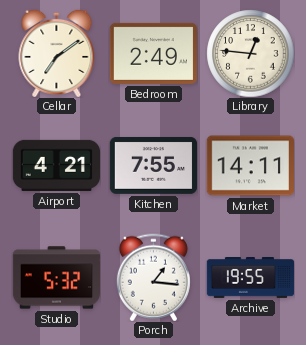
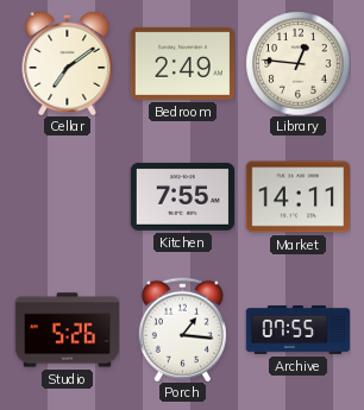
Airport: 4:21 -> none
Studio: 5:32 -> 5:26
Archive: 19:55 -> 07:55
